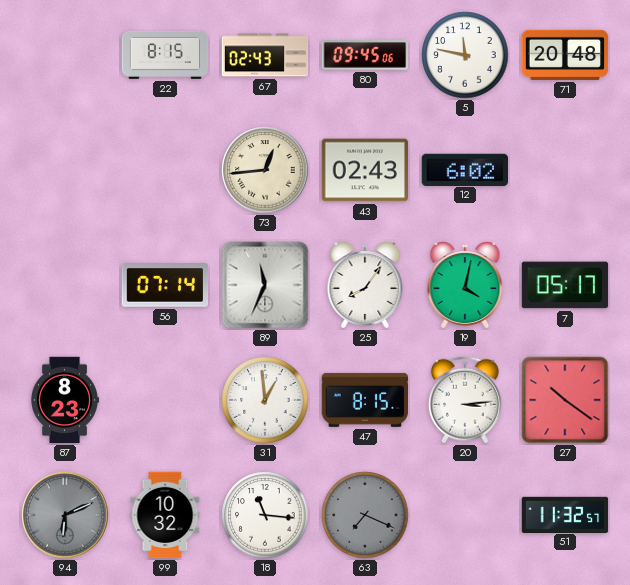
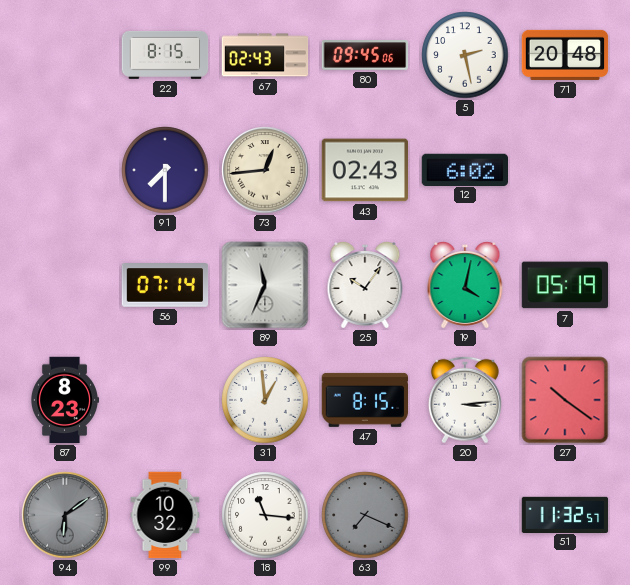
5: 11:47 -> 2:28
91: none -> 7:30
25: 8:06 -> 10:06
7: 05:17 -> 05:19
94: 6:11 -> 6:09
